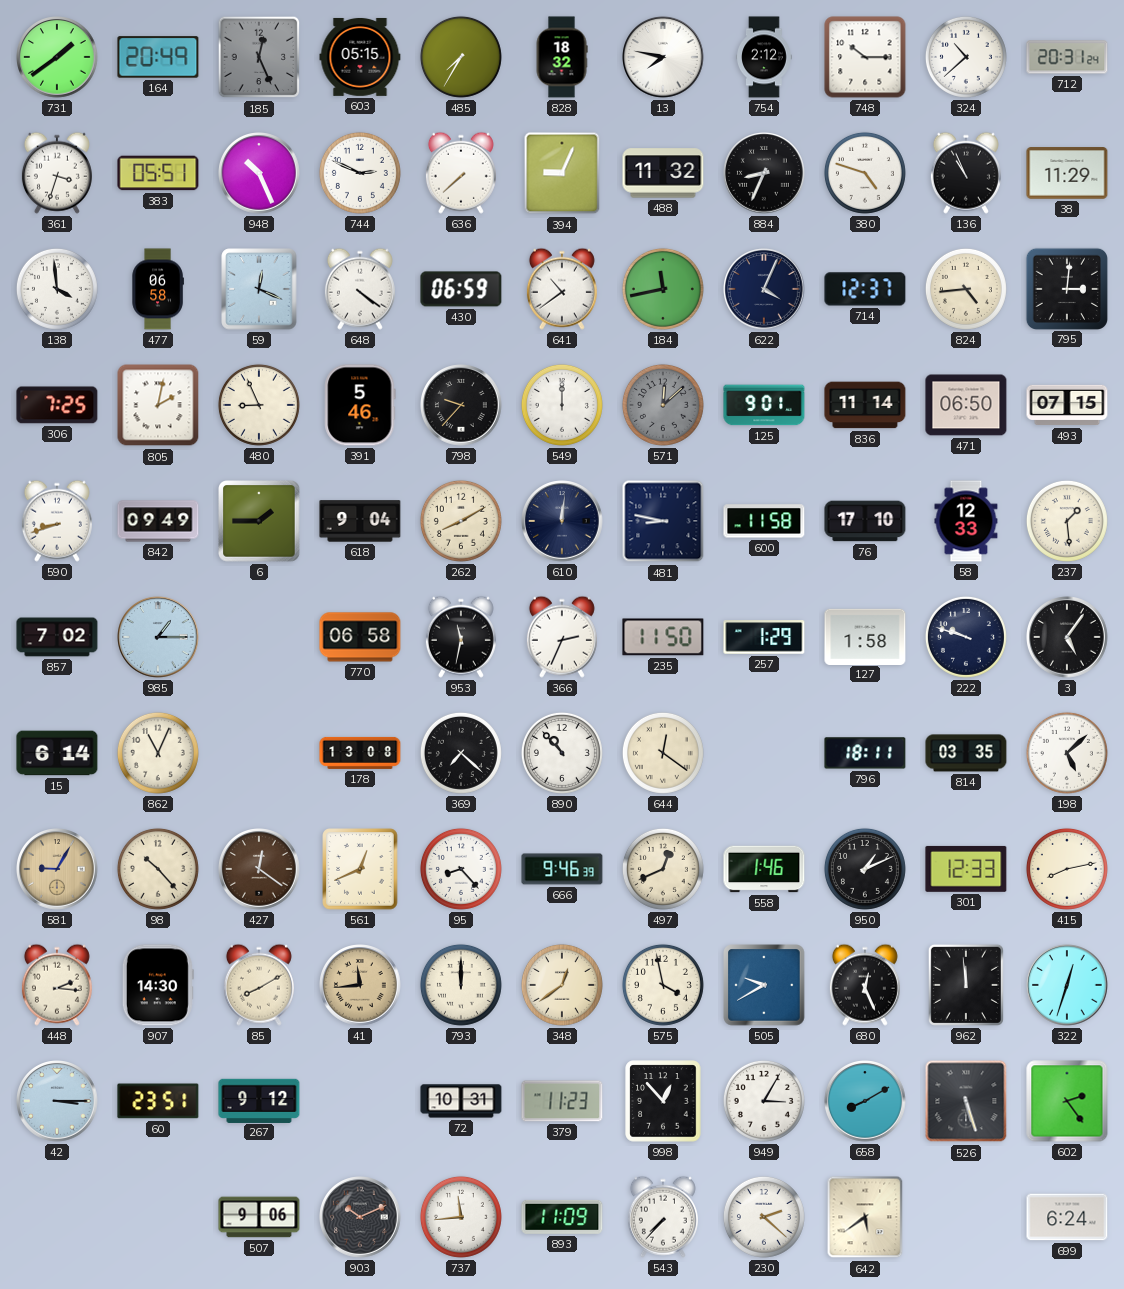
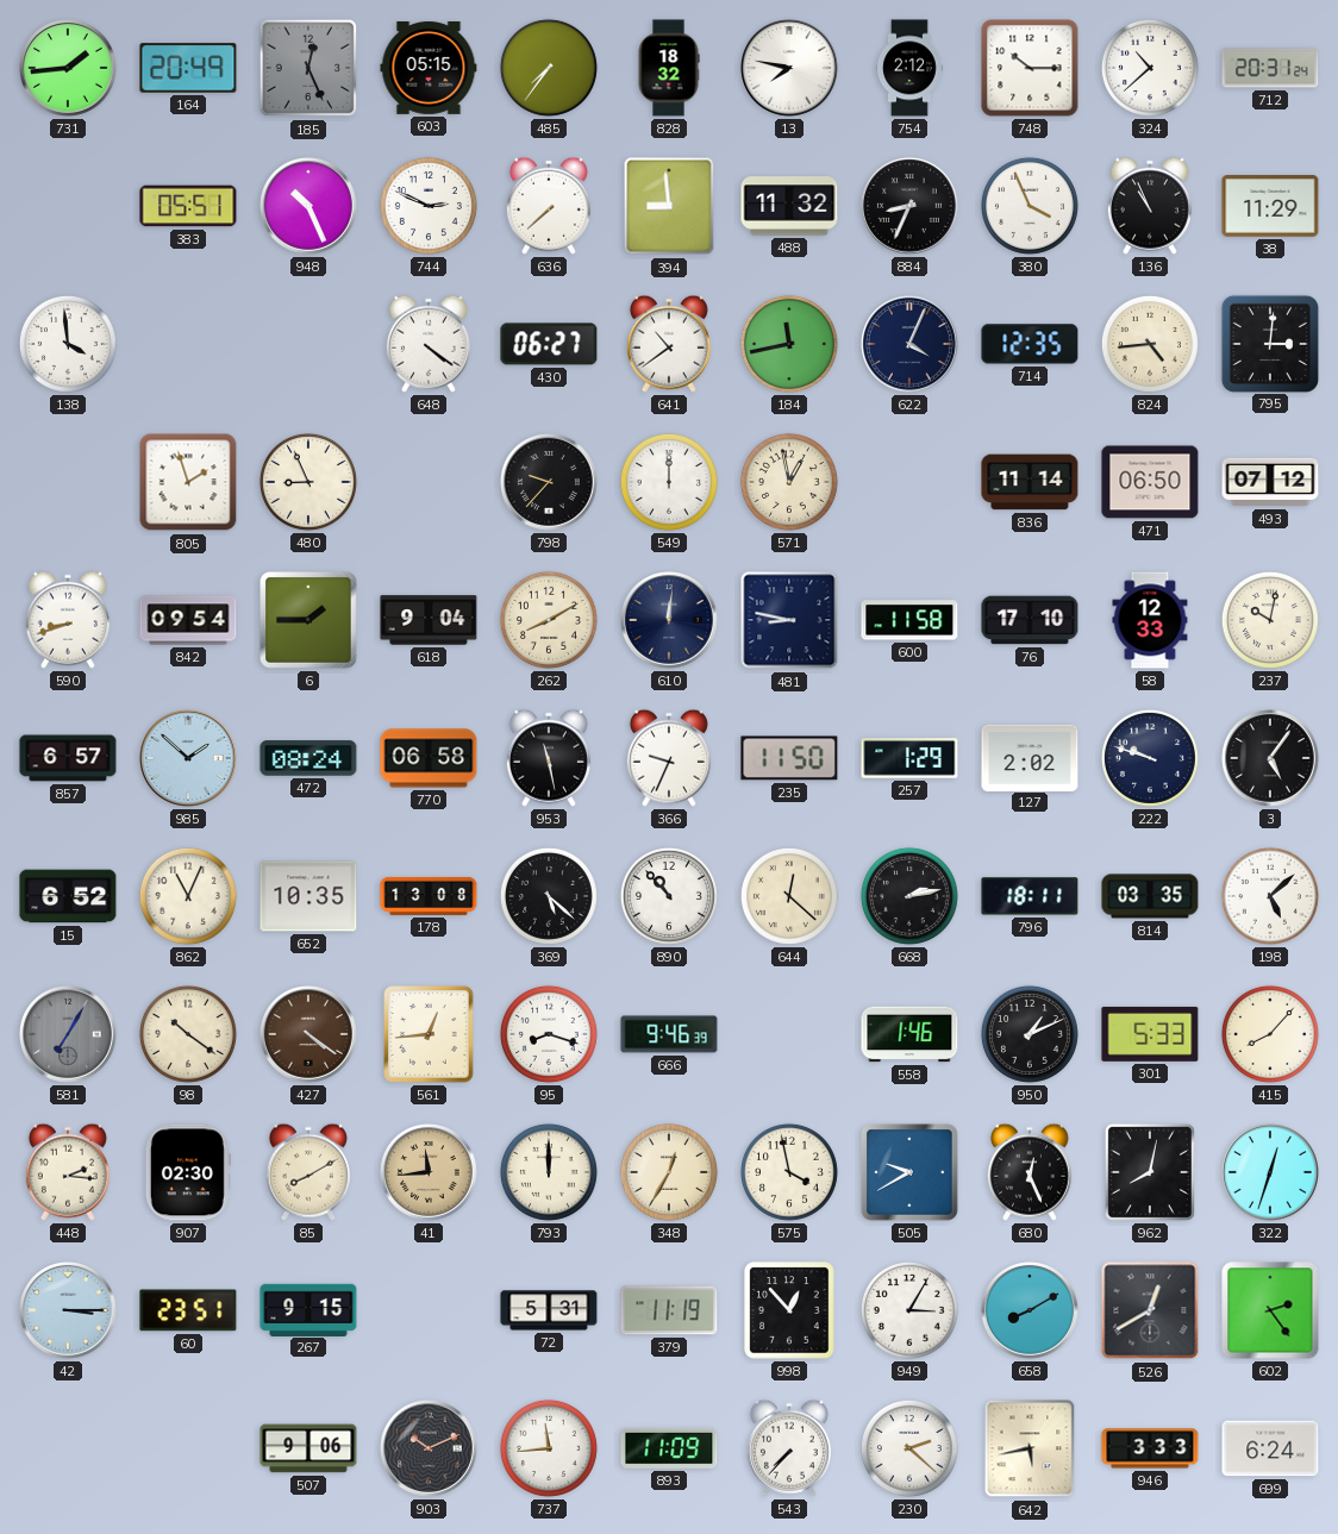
731: 1:39 -> 1:44
485: 7:35 -> 7:36
361: 3:33 -> none
394: 9:04 -> 8:59
380: 4:48 -> 3:56
477: 06:58 -> none
59: 12:19 -> none
430: 06:59 -> 06:27
714: 12:37 -> 12:35
306: 7:25 -> none
805: 2:02 -> 1:57
391: 5:46 -> none
571: 12:08 -> 12:58
571 dial: grey -> cream
125: 9:01 -> none
493: 07:15 -> 07:12
842: 09:49 -> 09:54
237: 1:29 -> 10:02
857: 7:02 -> 6:57
985: 1:15 -> 1:52
472: none -> 08:24
953: 11:32 -> 11:28
366: 2:34 -> 9:34
127: 1:58 -> 2:02
15: 6:14 -> 6:52
652: none -> 10:35
369: 7:22 -> 5:22
644: 12:21 -> 12:22
668: none -> 2:13
581: 9:05 -> 7:05
581 dial: champagne -> grey
98: 10:23 -> 10:21
427: 12:21 -> 4:21
561: 12:41 -> 12:44
95: 8:23 -> 8:18
497: 12:41 -> none
301: 12:33 -> 5:33
415: 8:13 -> 8:07
907: 14:30 -> 02:30
348: 12:39 -> 12:35
962: 11:59 -> 8:02
267: 9:12 -> 9:15
72: 10:31 -> 5:31
379: 11:23 -> 11:19
526: 5:27 -> 12:40
642: 5:39 -> 5:43
946: none -> 3:33
